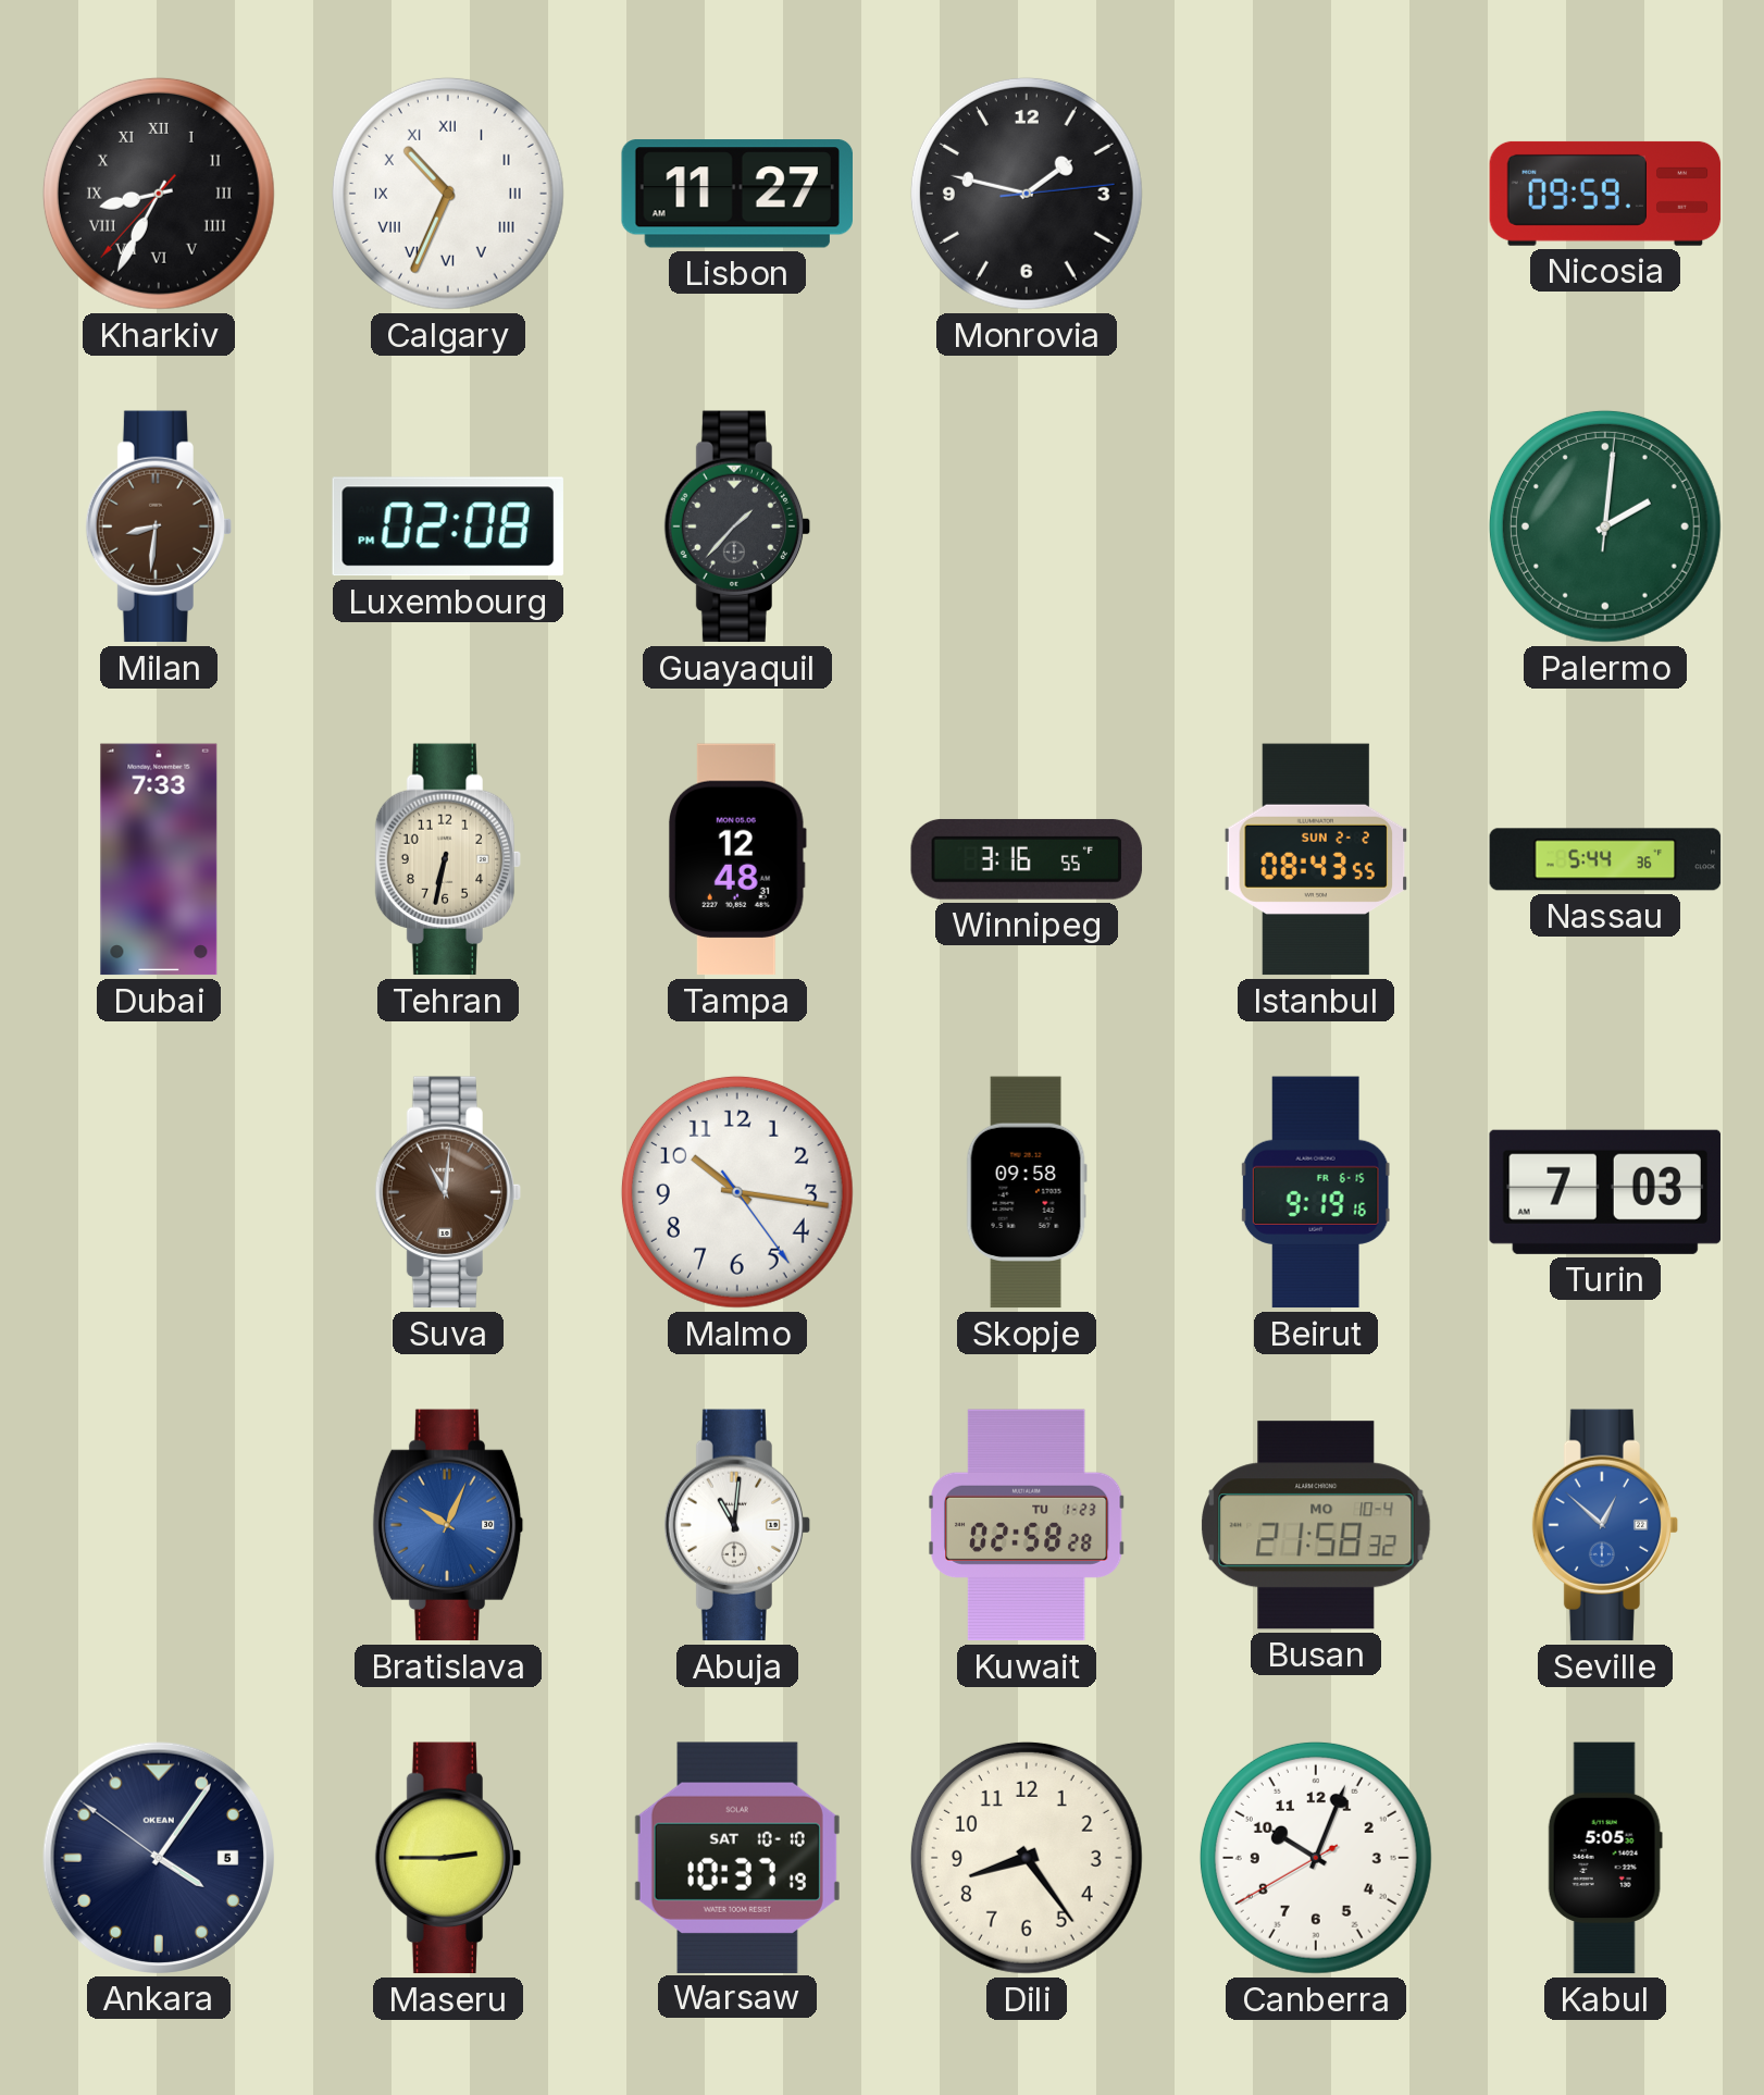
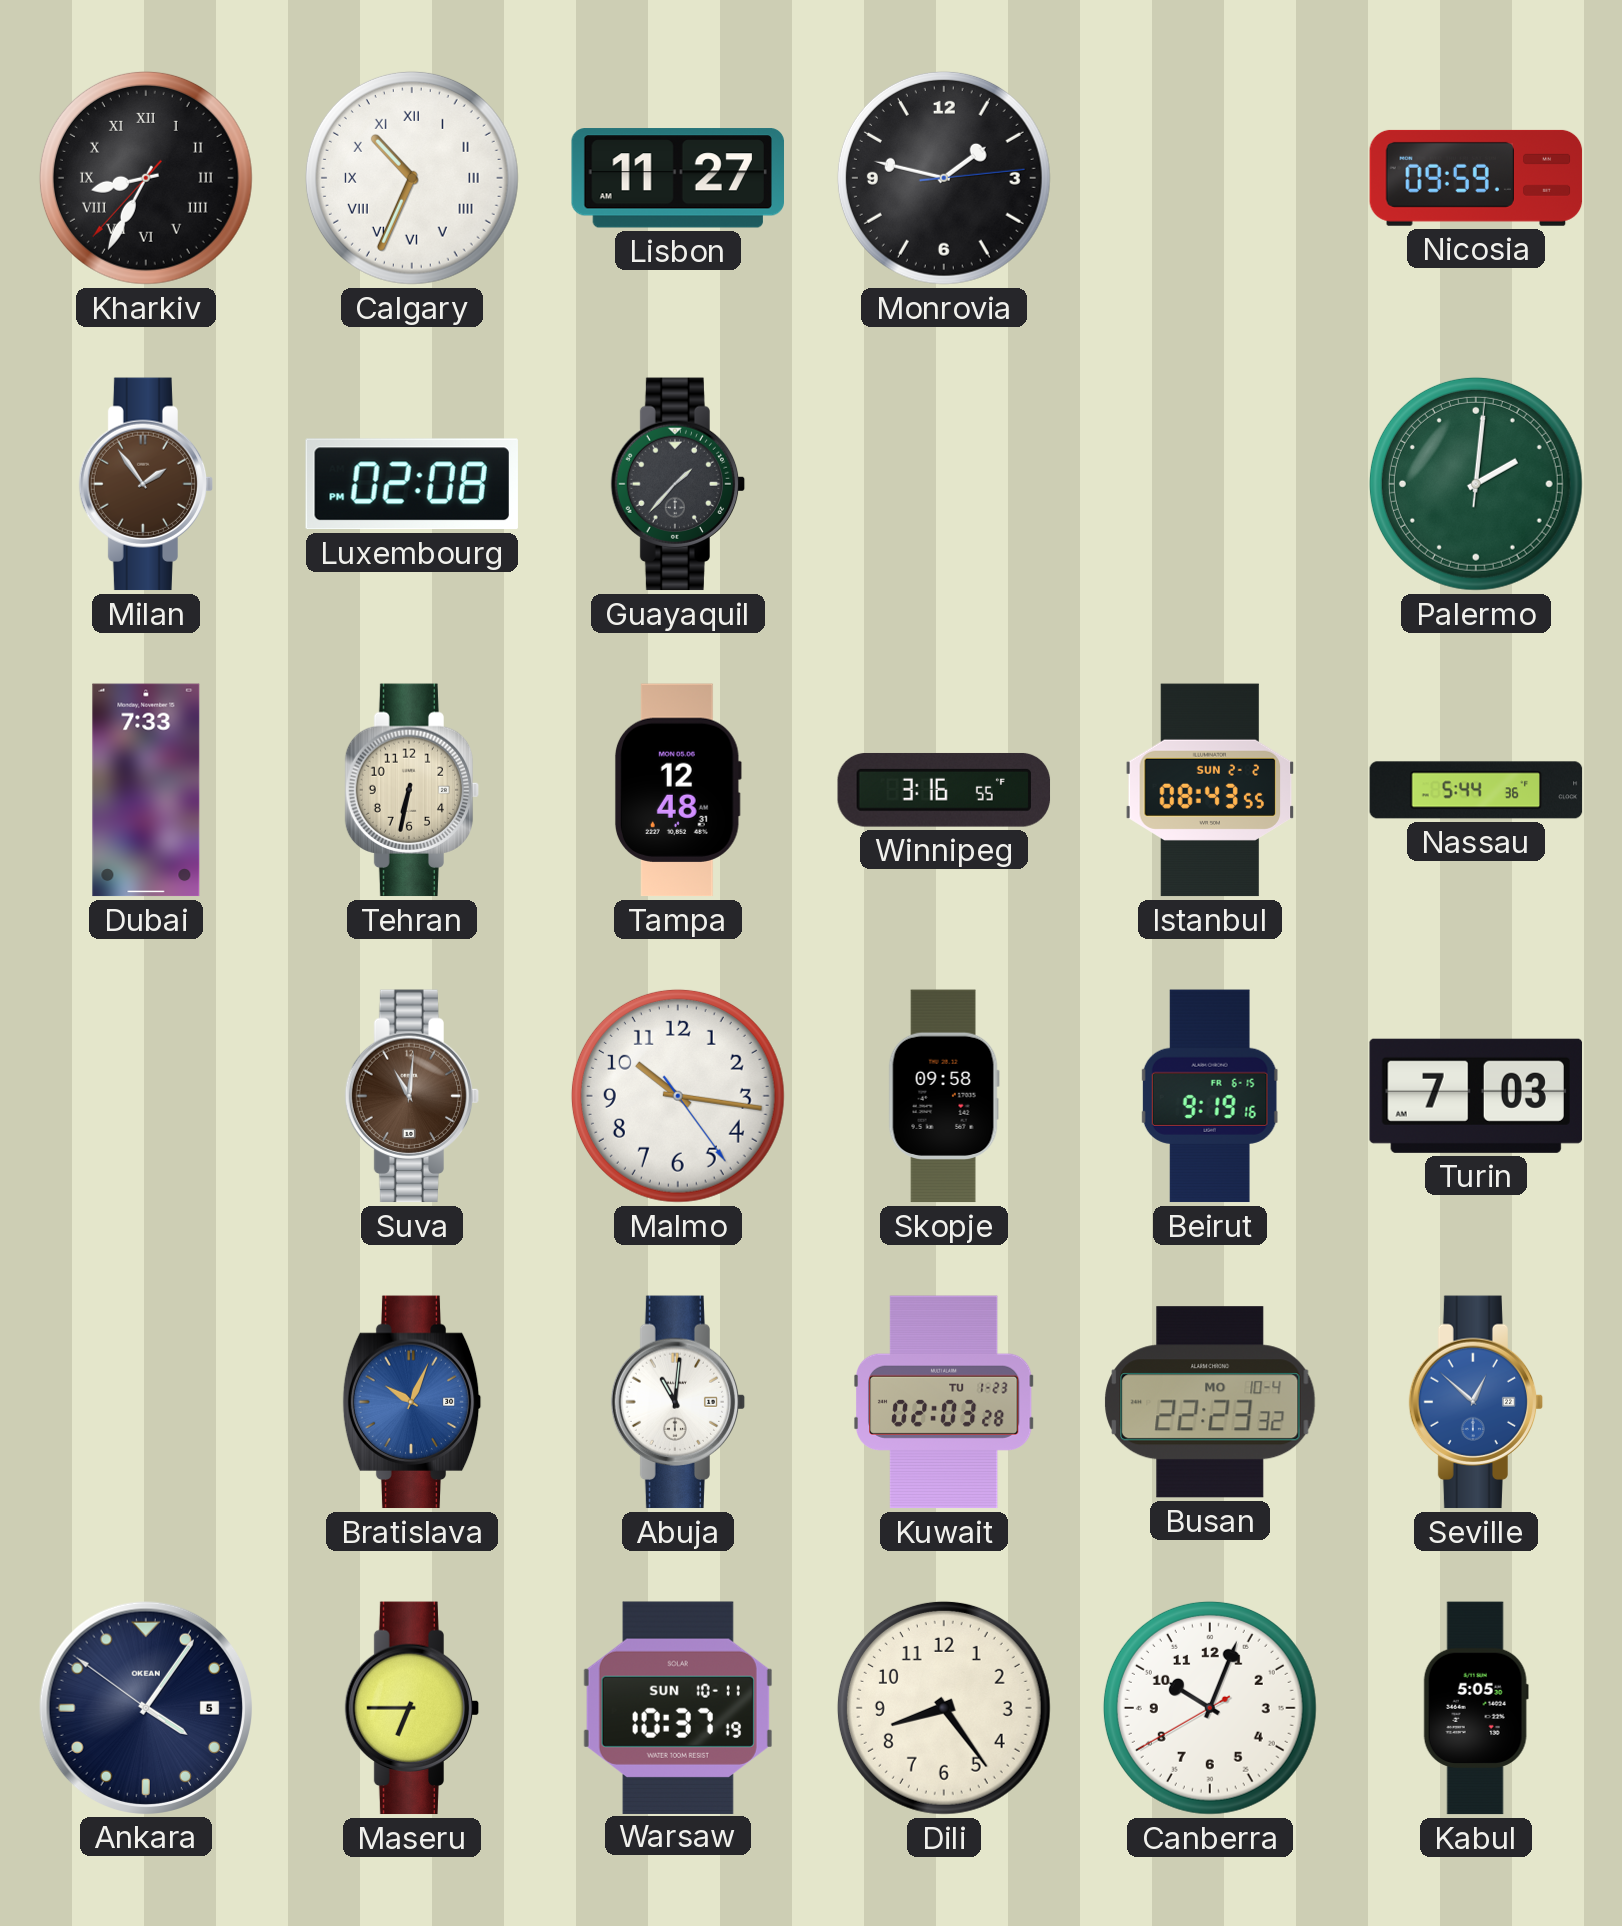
Milan: 8:31 -> 1:54
Kuwait: 02:58 -> 02:03
Busan: 21:58 -> 22:23
Maseru: 2:45 -> 6:45
Warsaw date: SAT 10-10 -> SUN 10-11
